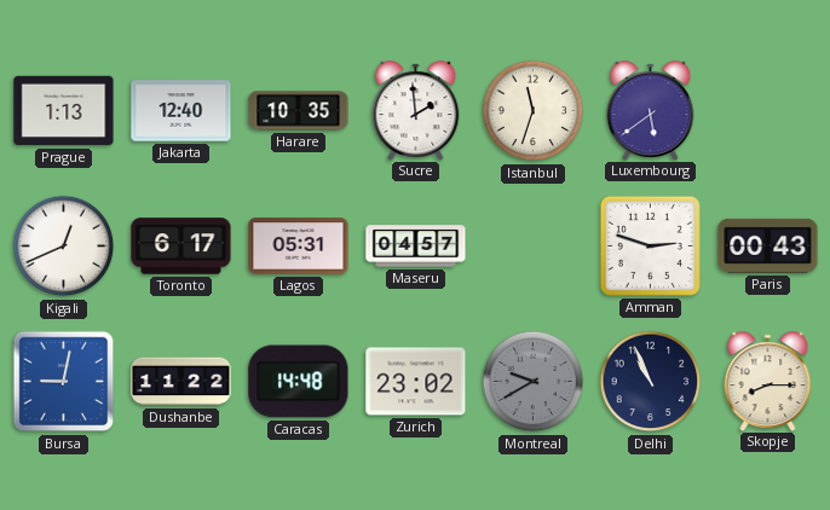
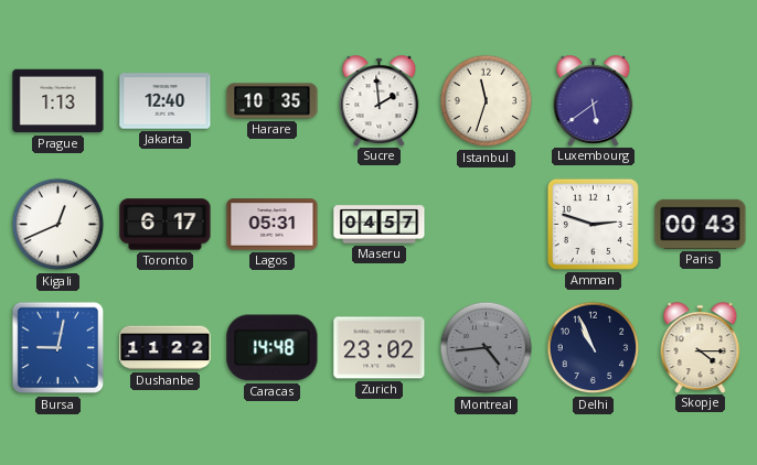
Montreal: 9:40 -> 4:44
Skopje: 8:15 -> 4:15
